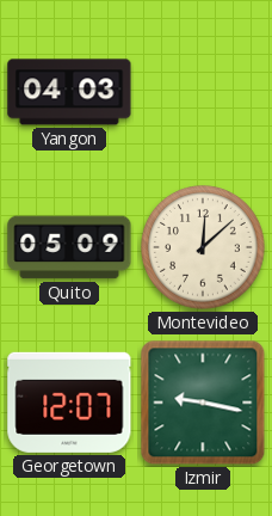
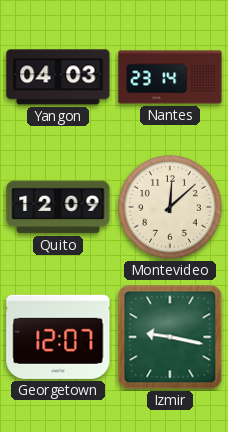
Nantes: none -> 23:14
Quito: 05:09 -> 12:09
